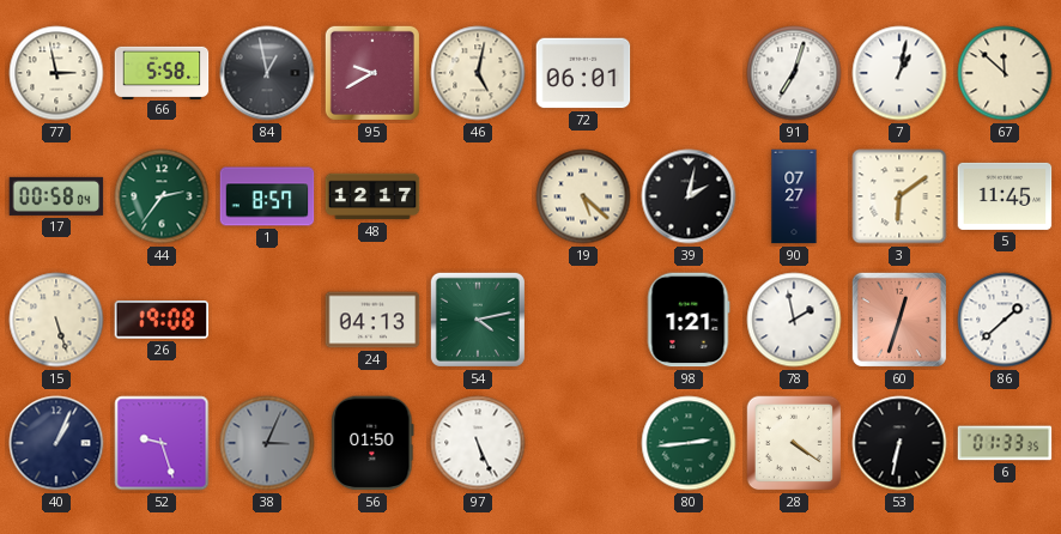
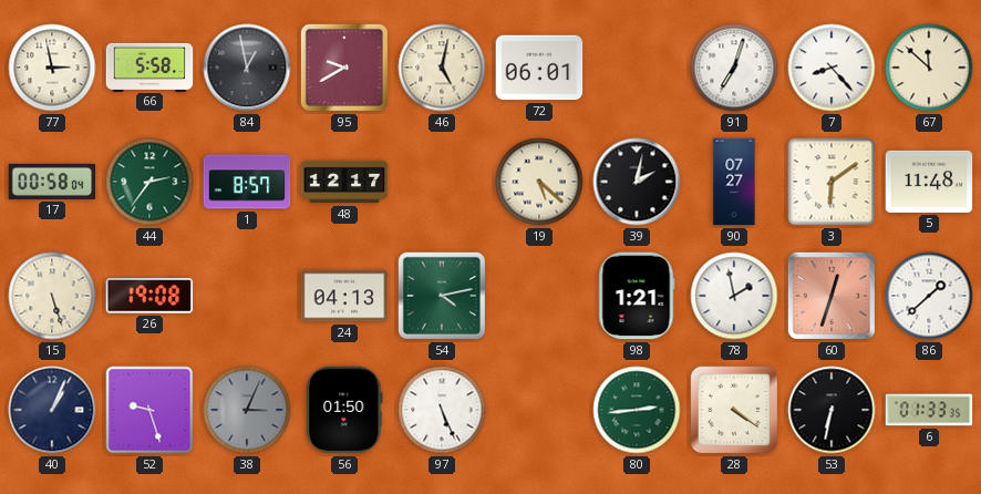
7: 1:02 -> 8:23
5: 11:45 -> 11:48
